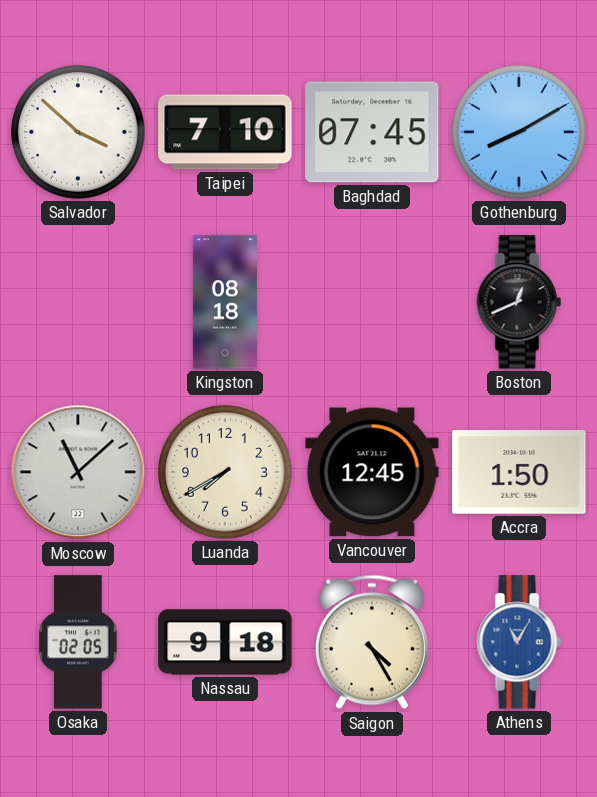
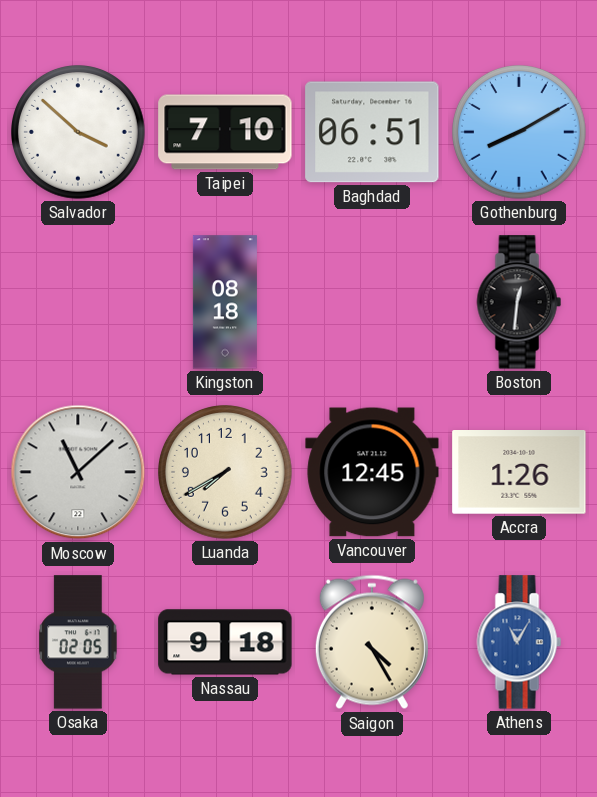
Baghdad: 07:45 -> 06:51
Boston: 12:41 -> 12:31
Accra: 1:50 -> 1:26
